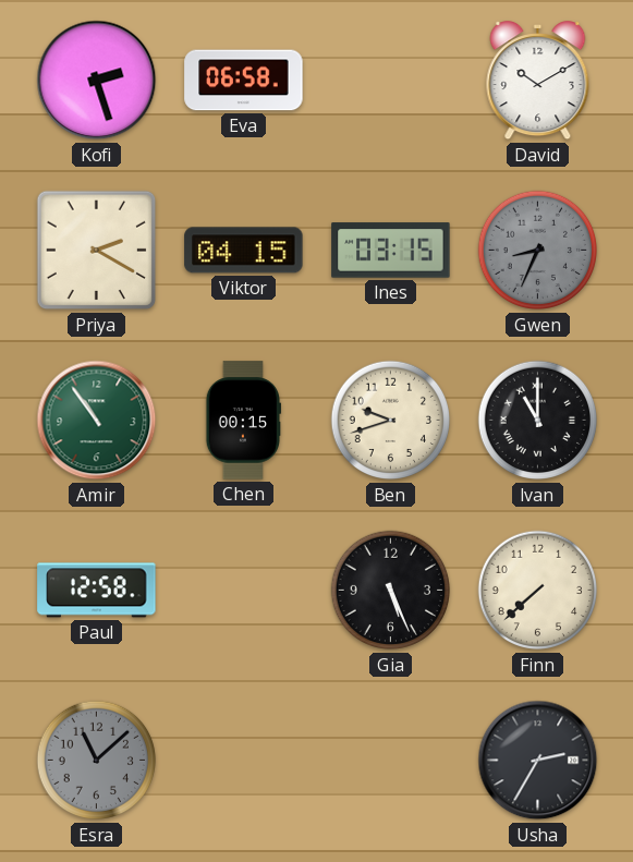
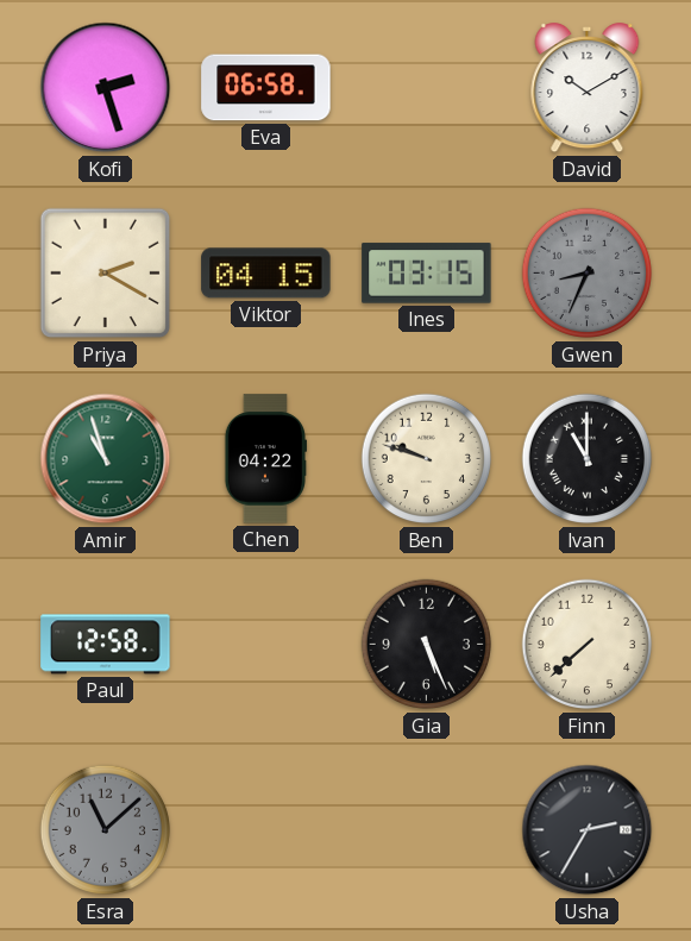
Amir: 10:54 -> 10:57
Chen: 00:15 -> 04:22
Ben: 9:42 -> 9:48
